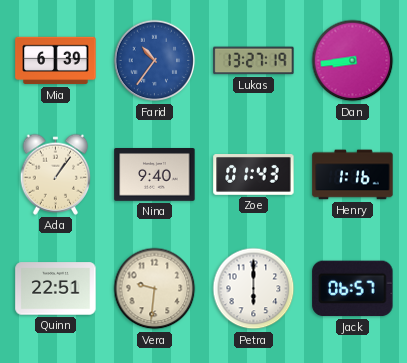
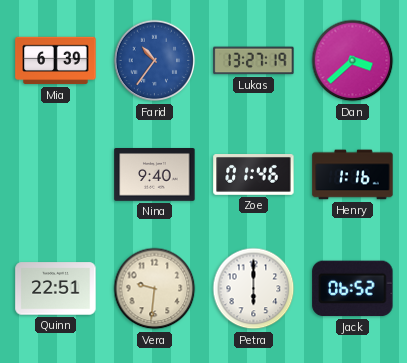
Dan: 8:44 -> 3:38
Ada: 1:06 -> none
Zoe: 01:43 -> 01:46
Jack: 06:57 -> 06:52
